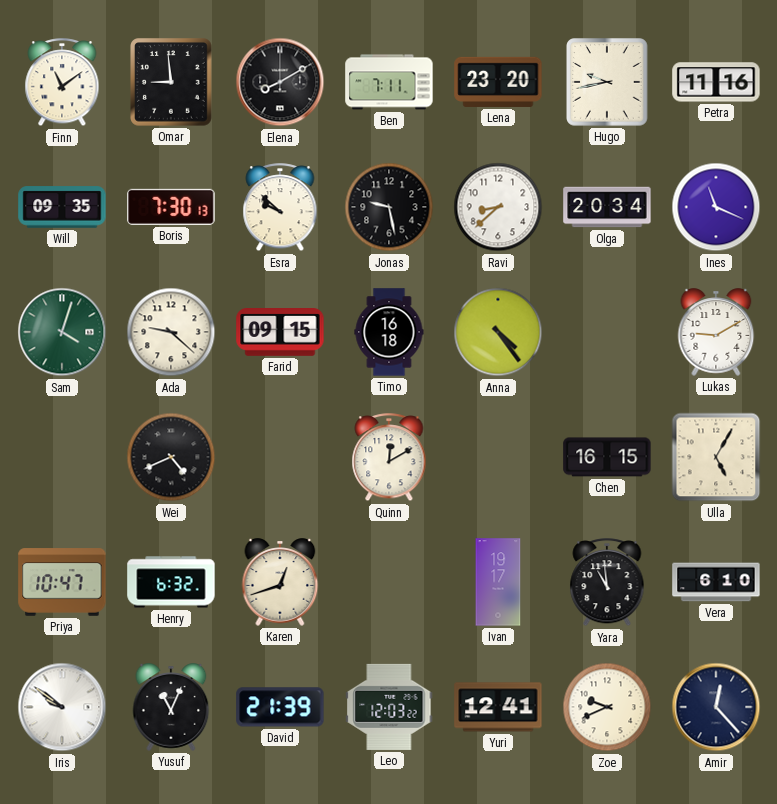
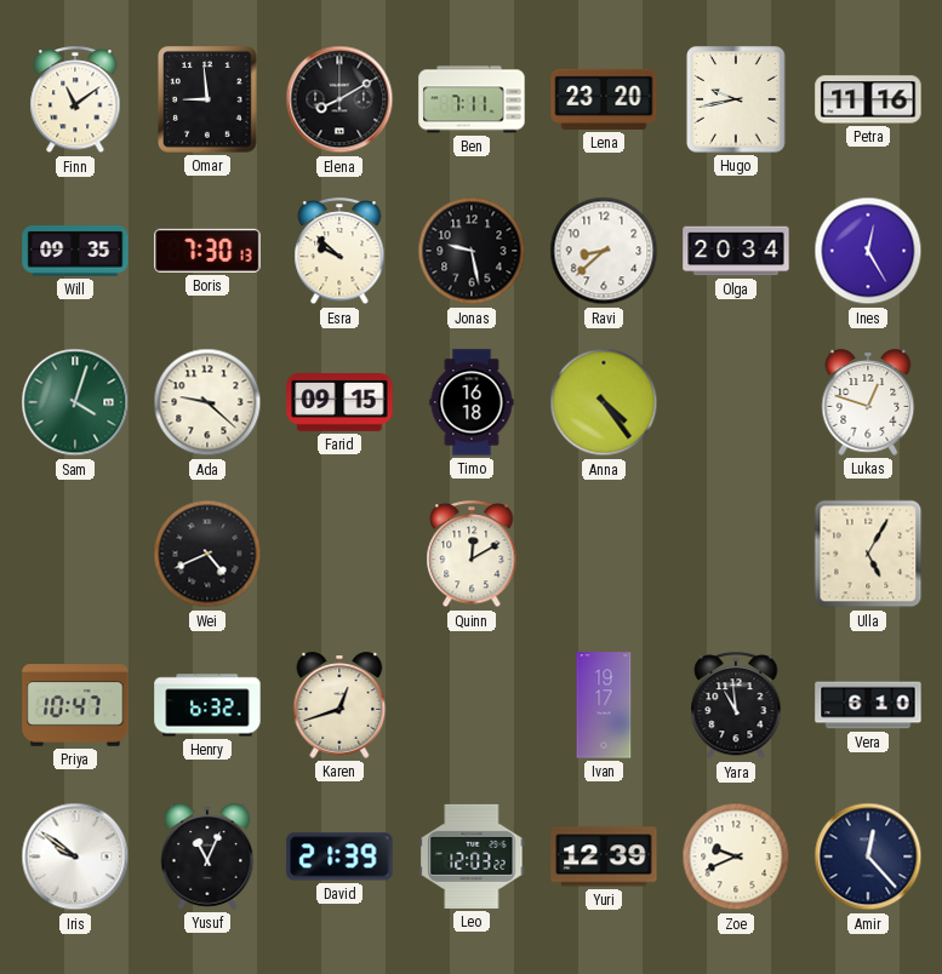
Ines: 11:19 -> 12:25
Lukas: 9:10 -> 12:48
Chen: 16:15 -> none
Yuri: 12:41 -> 12:39
